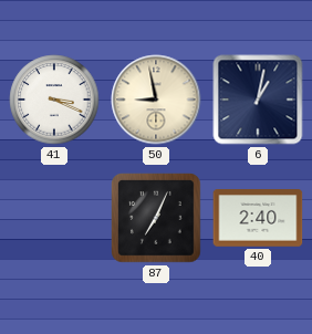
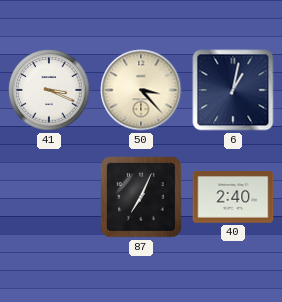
50: 8:58 -> 3:23
